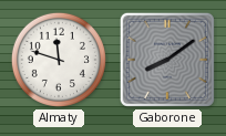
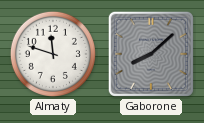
Gaborone: 8:09 -> 8:08
